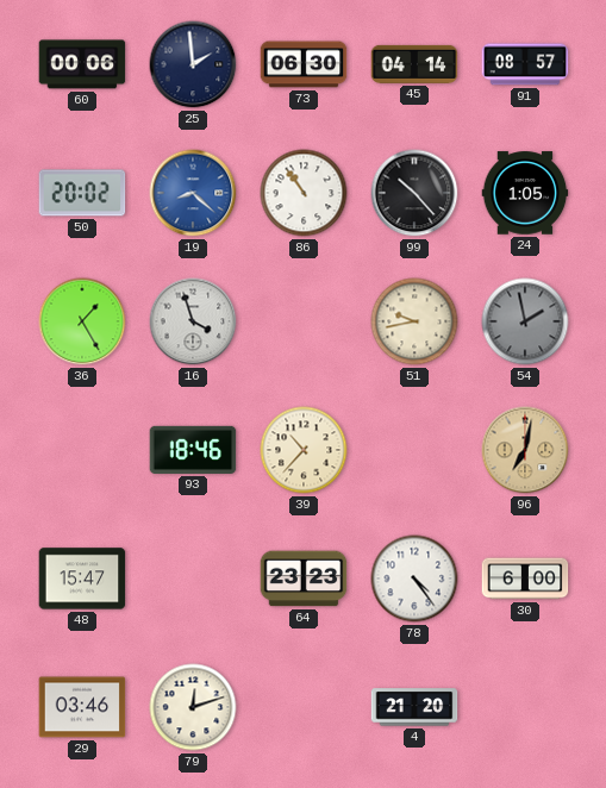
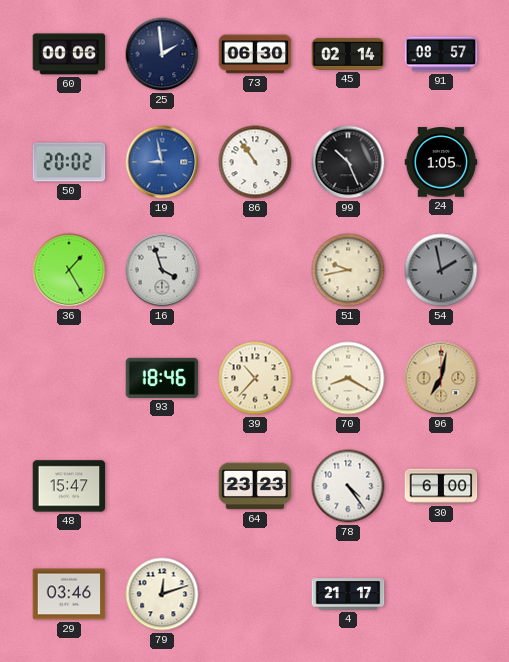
45: 04:14 -> 02:14
19: 8:22 -> 8:58
99: 10:23 -> 10:26
70: none -> 8:20
4: 21:20 -> 21:17
